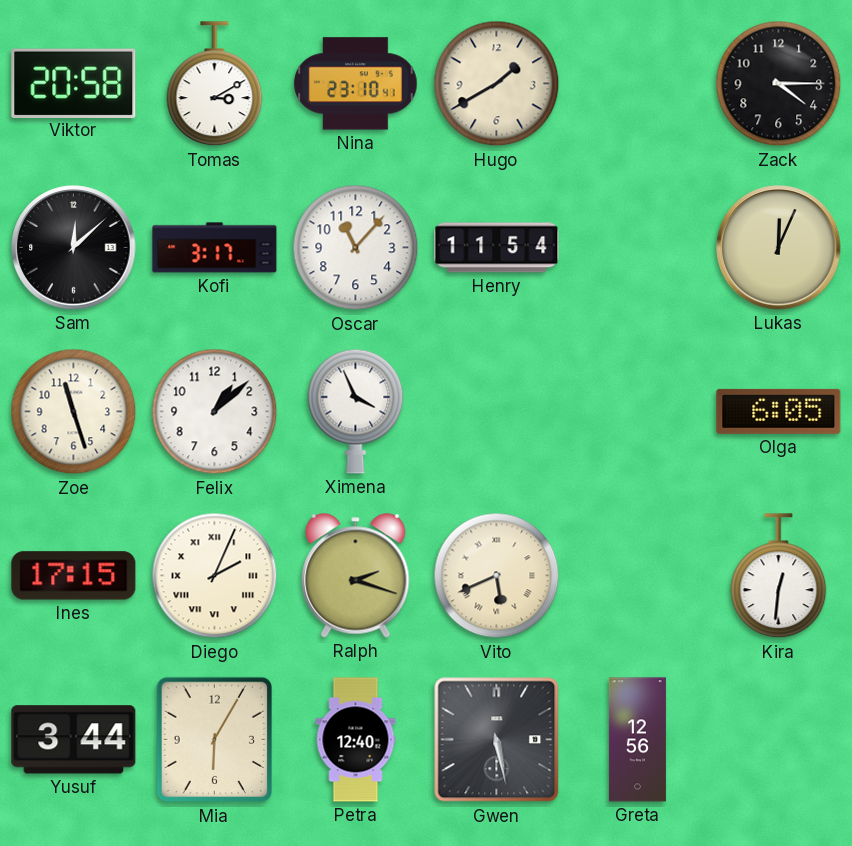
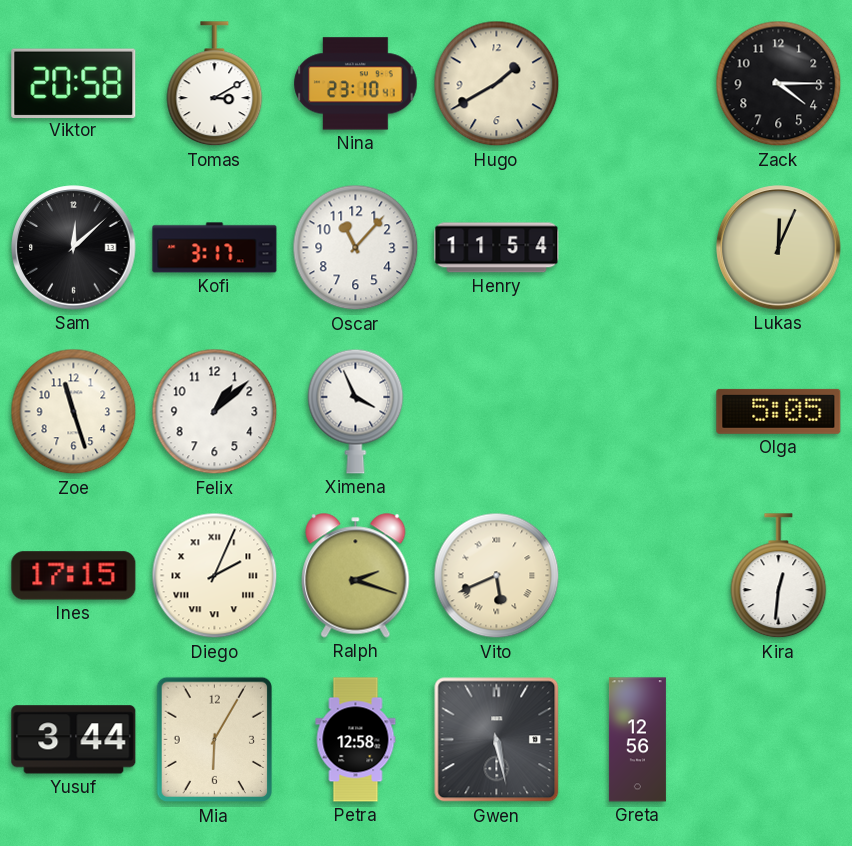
Olga: 6:05 -> 5:05
Petra: 12:40 -> 12:58
